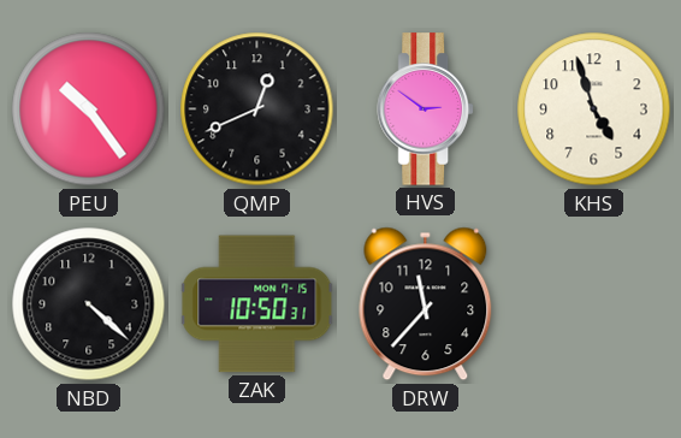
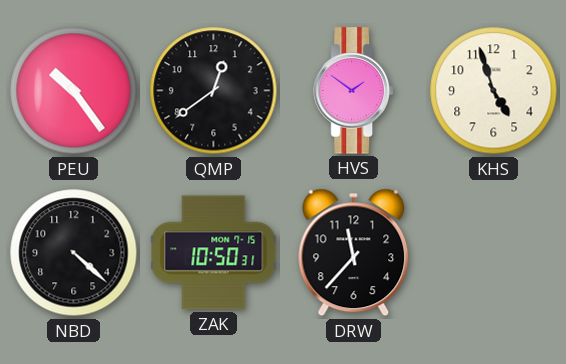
QMP: 12:41 -> 12:39
HVS: 2:51 -> 1:51
